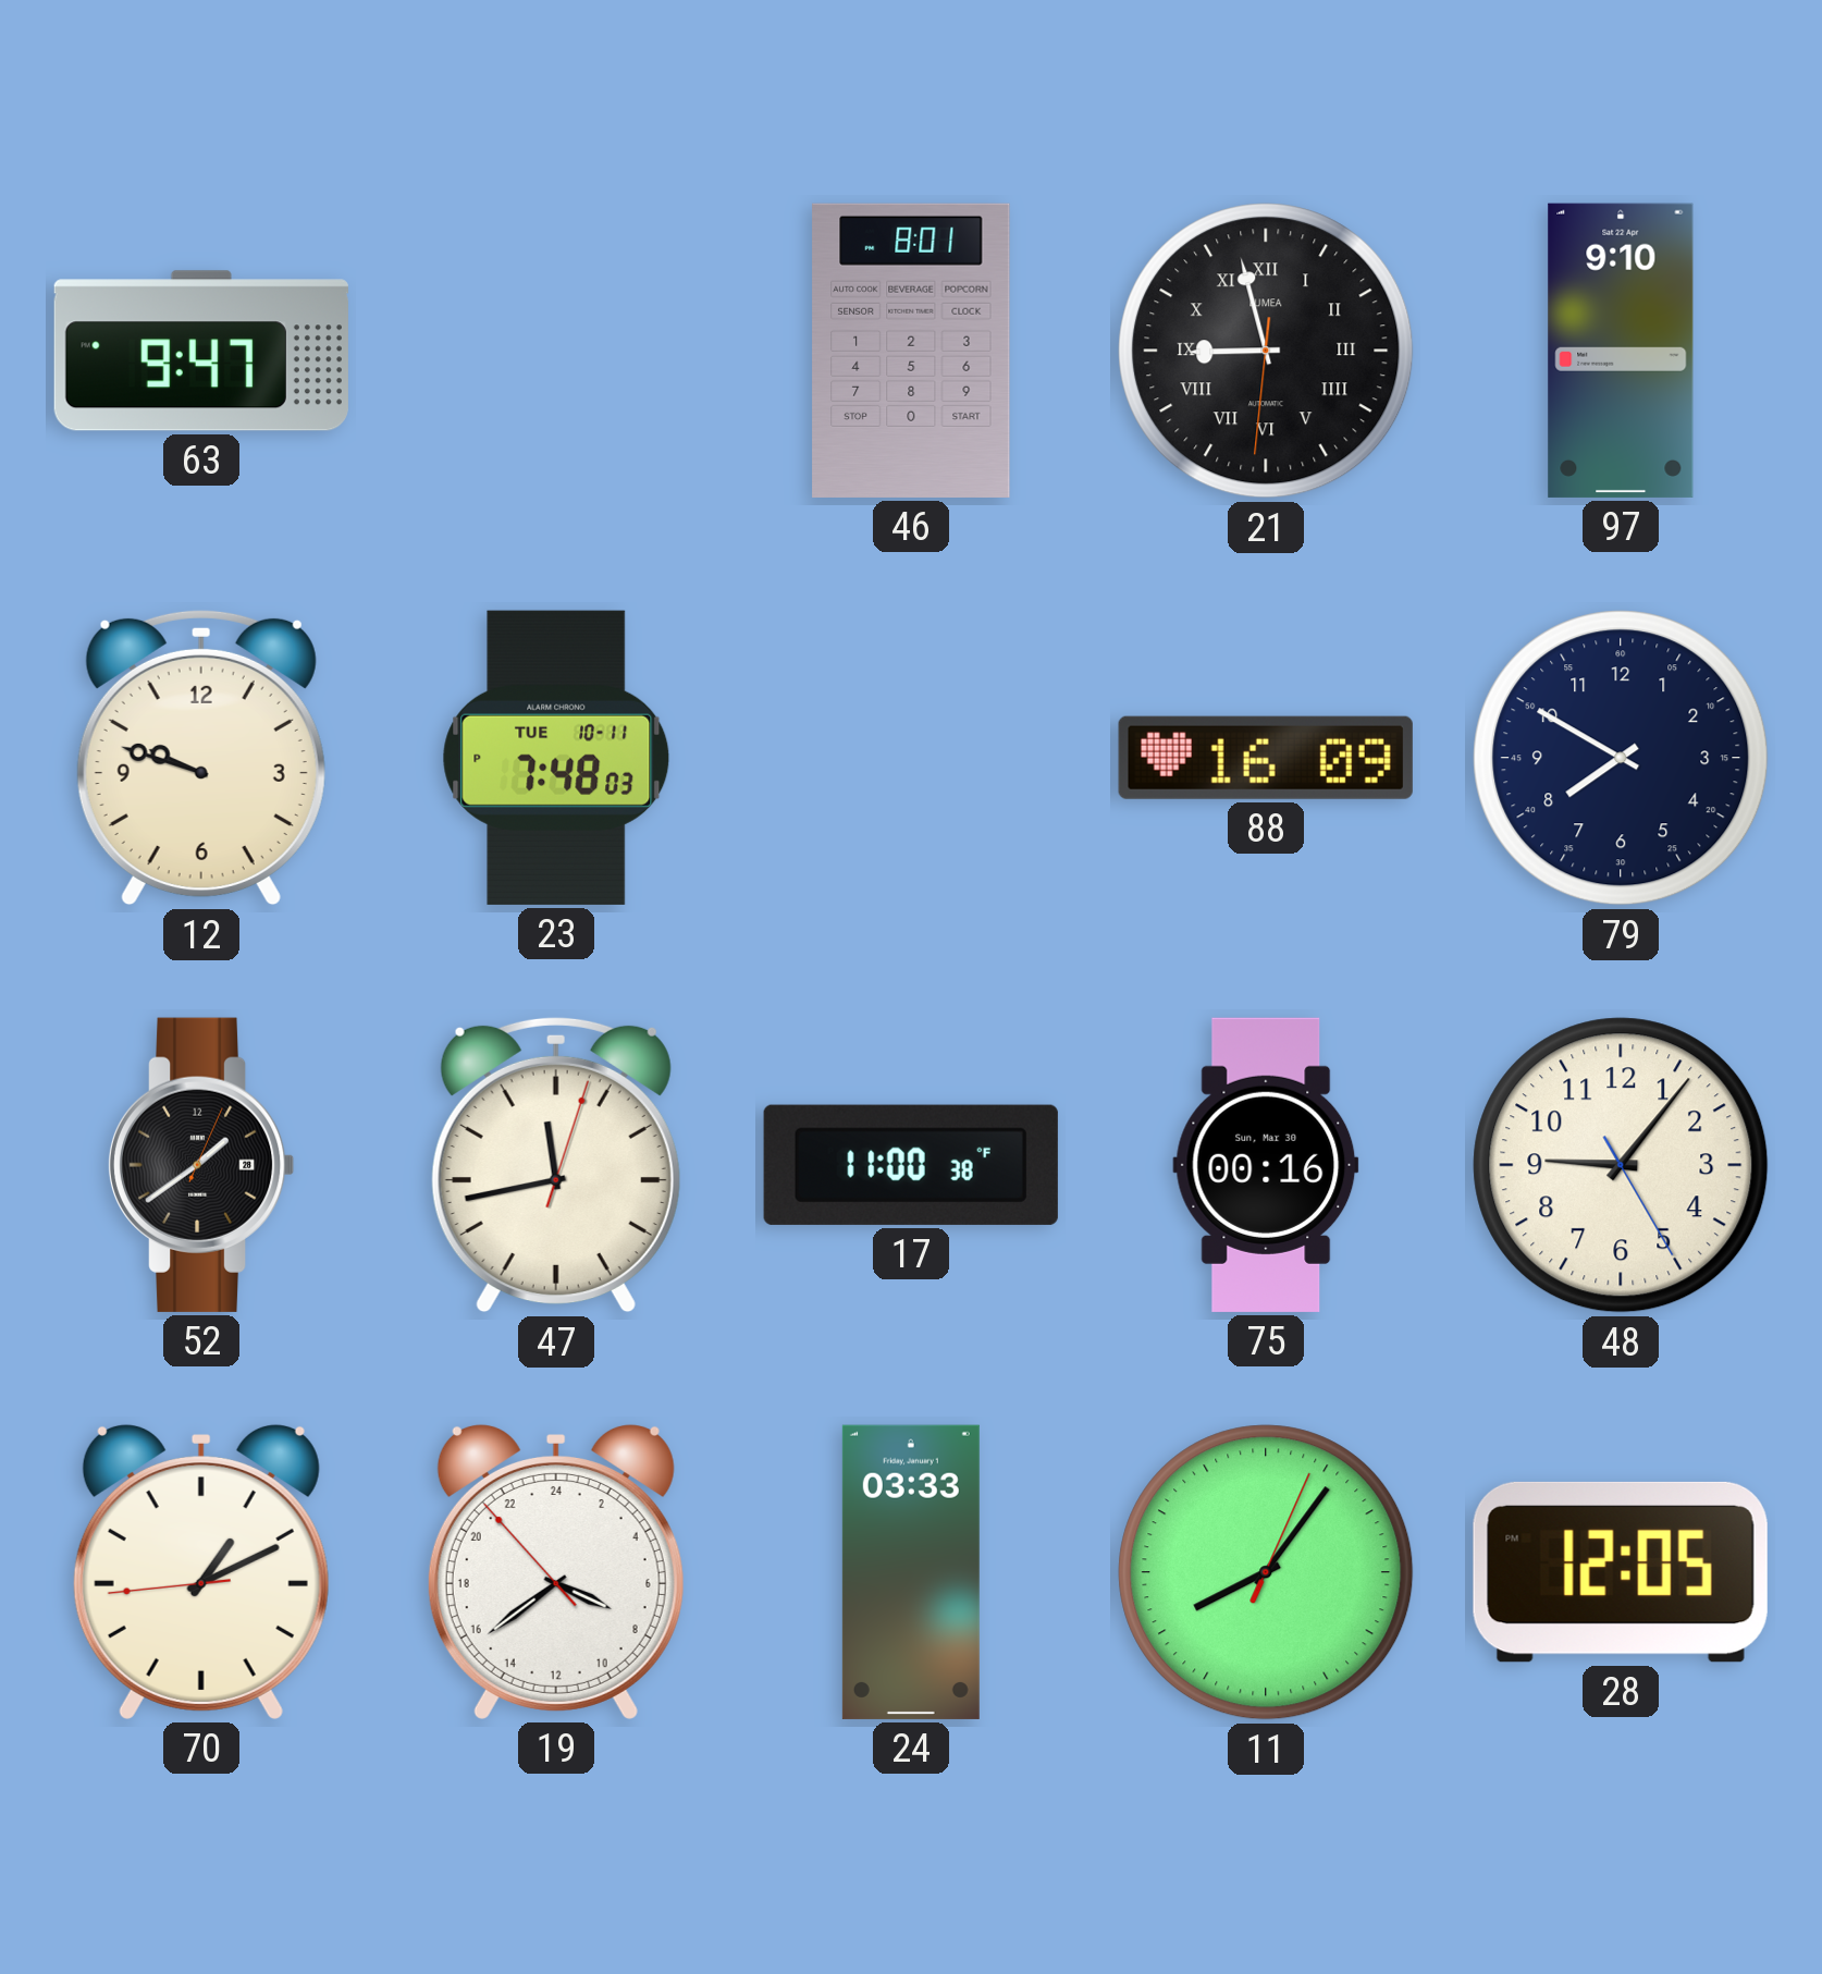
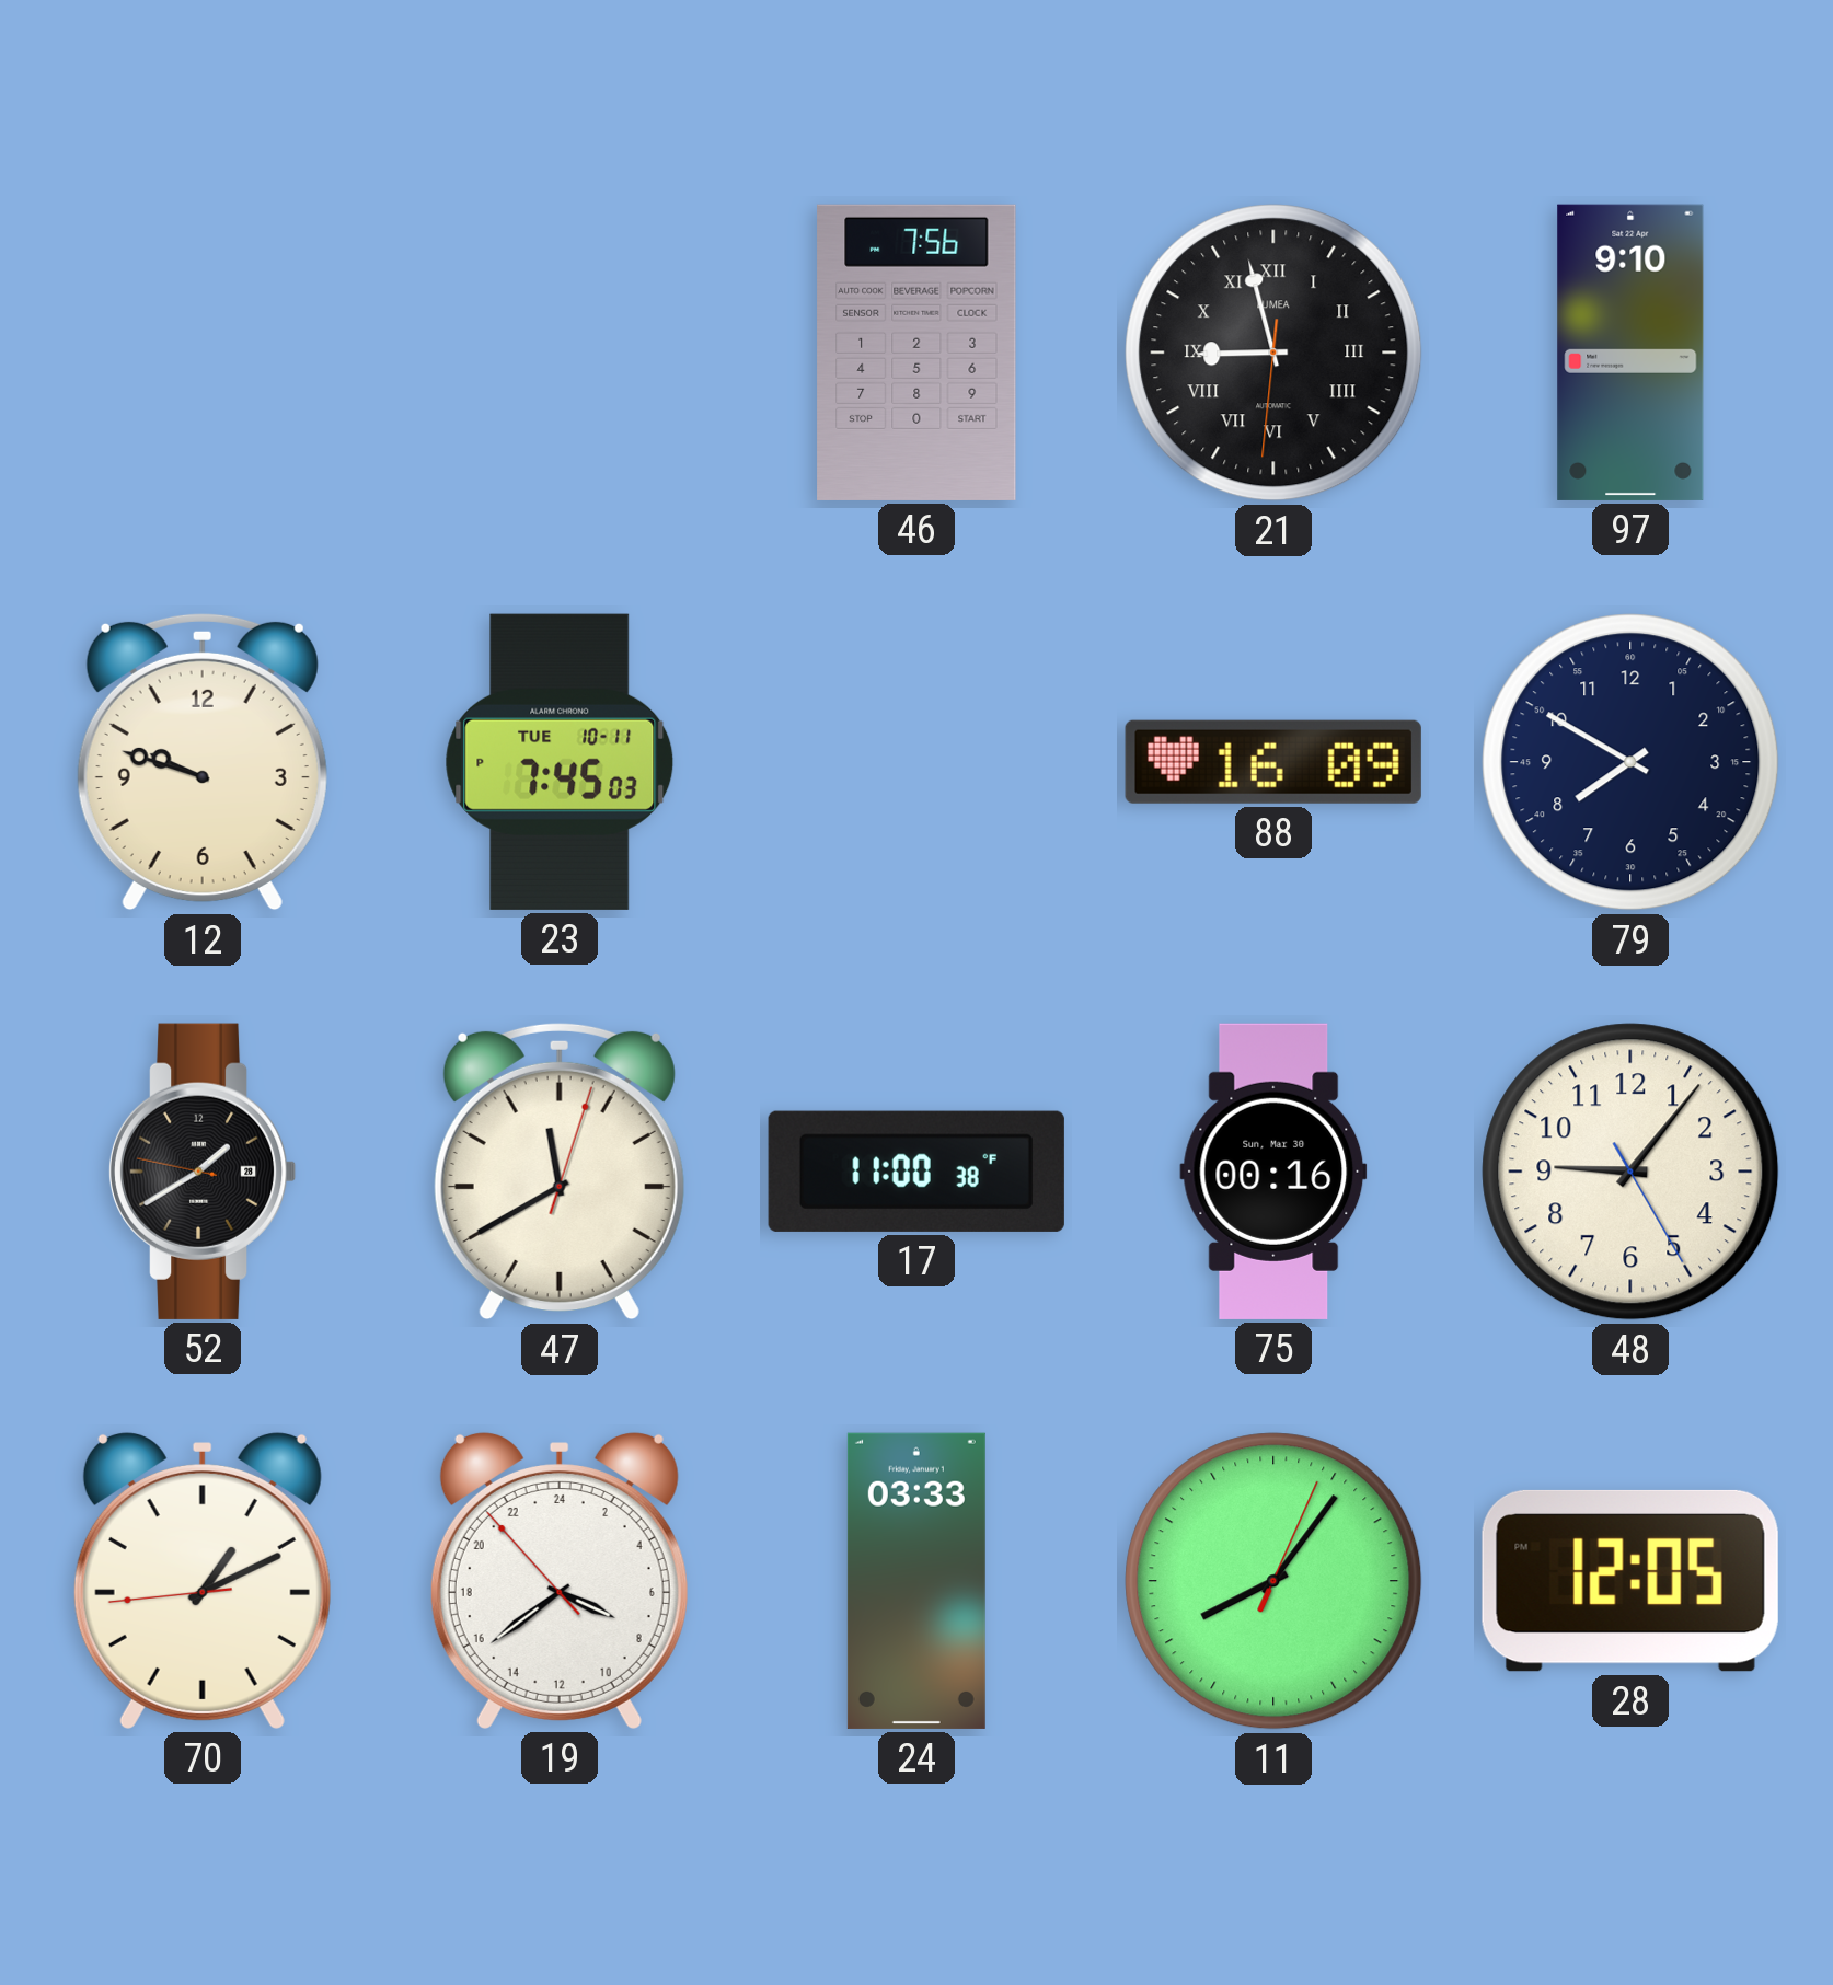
63: 9:47 -> none
46: 8:01 -> 7:56
23: 7:48 -> 7:45
52: 1:39:04 -> 1:39:47
47: 11:43 -> 11:40
